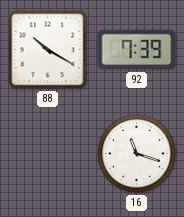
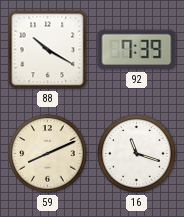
59: none -> 8:11
